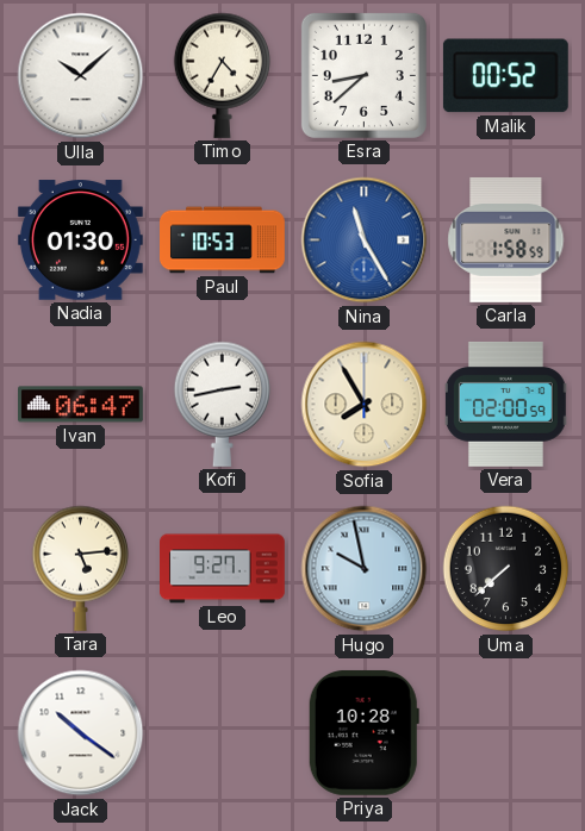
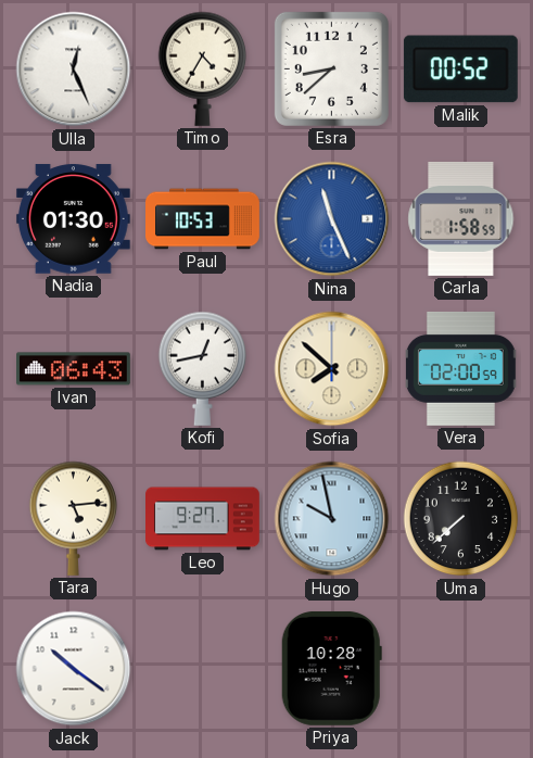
Ulla: 10:08 -> 12:26
Nina: 11:25 -> 11:26
Ivan: 06:47 -> 06:43
Kofi: 2:43 -> 12:43
Sofia: 7:55 -> 7:52
